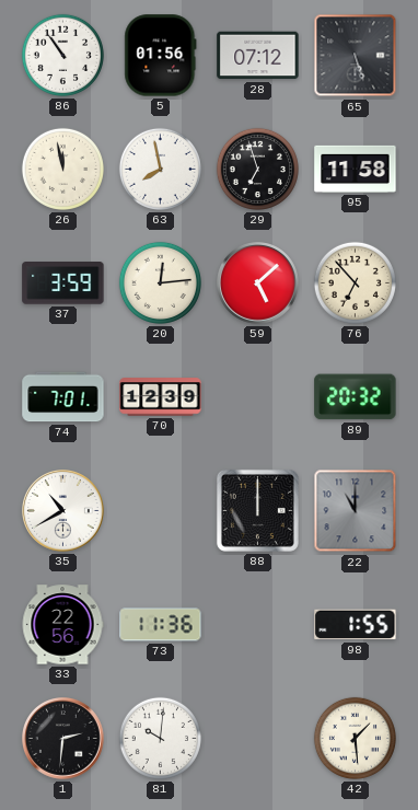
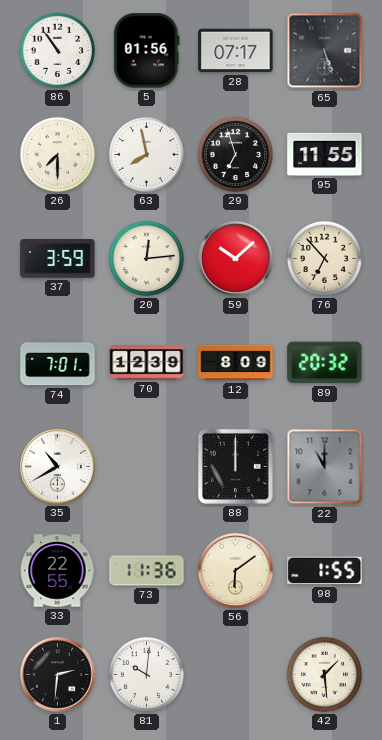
28: 07:12 -> 07:17
26: 11:58 -> 7:30
95: 11:58 -> 11:55
59: 5:08 -> 10:08
12: none -> 8:09
33: 22:56 -> 22:55
56: none -> 6:09
